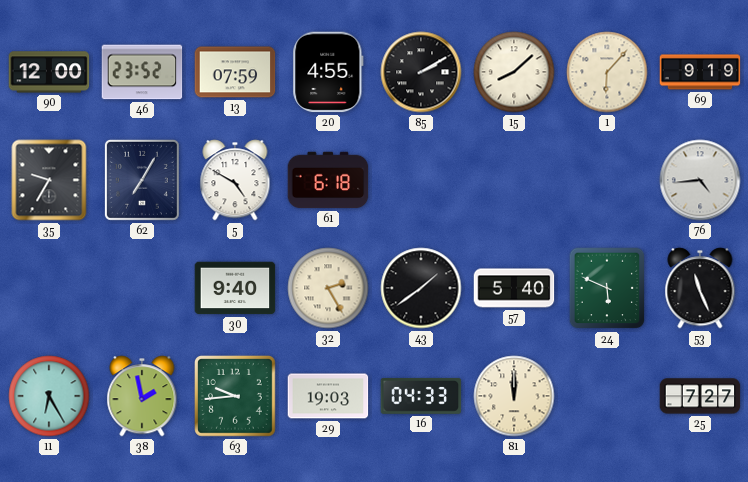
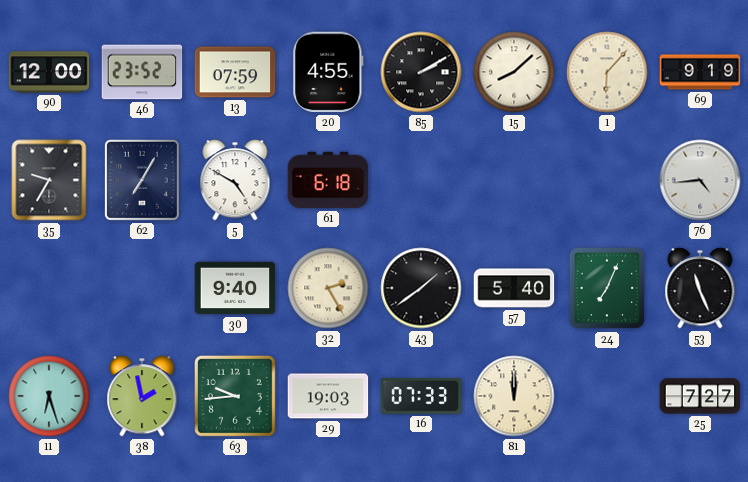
24: 5:49 -> 7:04
11: 6:25 -> 6:27
16: 04:33 -> 07:33
